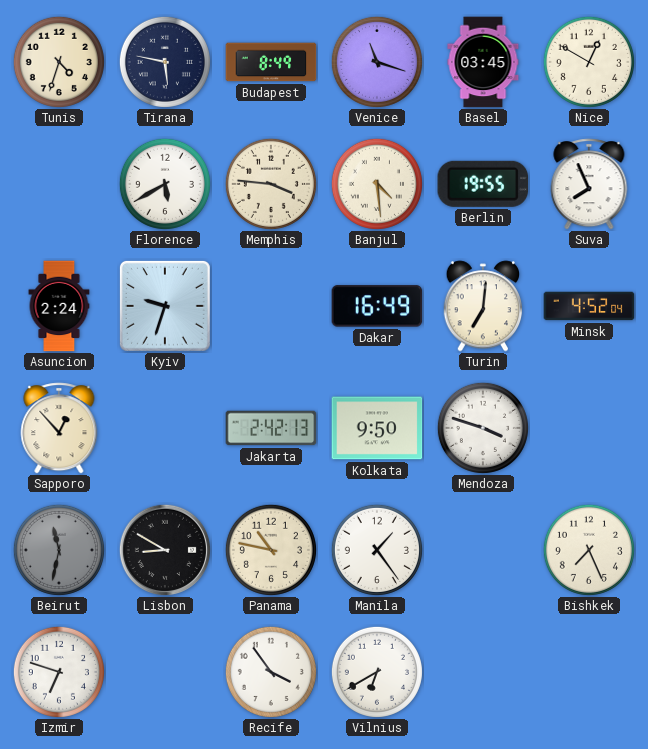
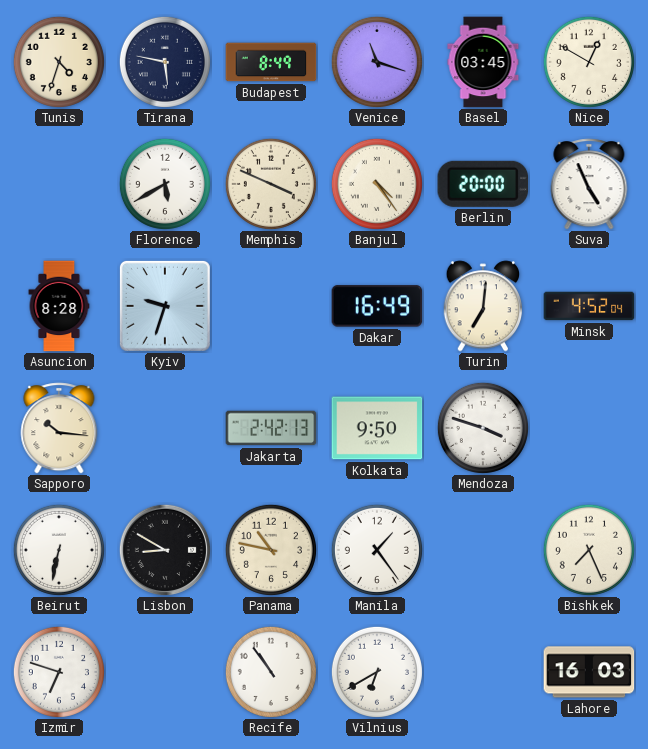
Memphis: 3:46 -> 3:49
Banjul: 4:29 -> 4:24
Berlin: 19:55 -> 20:00
Suva: 7:56 -> 4:56
Asuncion: 2:24 -> 8:28
Sapporo: 12:53 -> 10:16
Beirut: 11:32 -> 6:32
Beirut dial: grey -> white
Recife: 3:54 -> 10:54
Lahore: none -> 16:03
